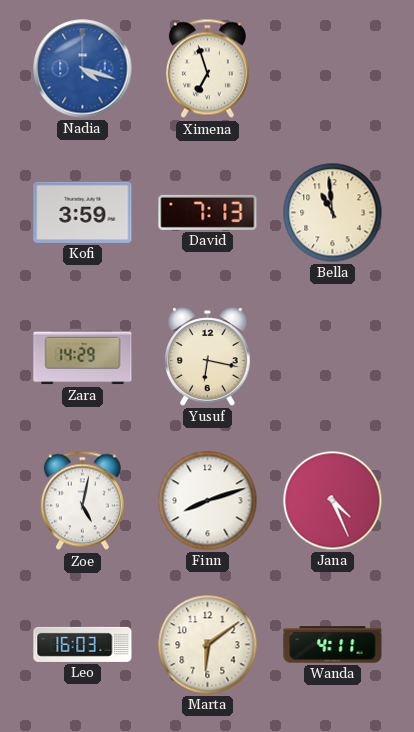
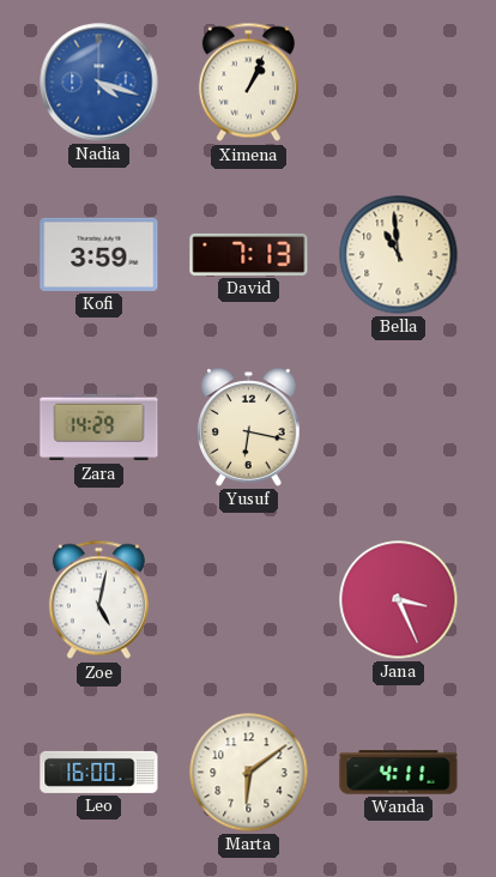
Ximena: 6:57 -> 1:04
Finn: 8:12 -> none
Jana: 4:26 -> 3:26
Leo: 16:03 -> 16:00
